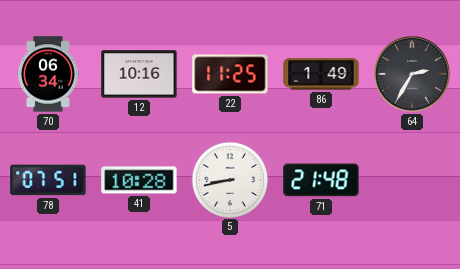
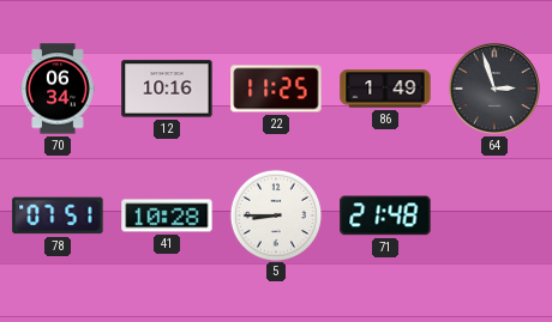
64: 2:35 -> 2:57
5: 8:43 -> 8:45
